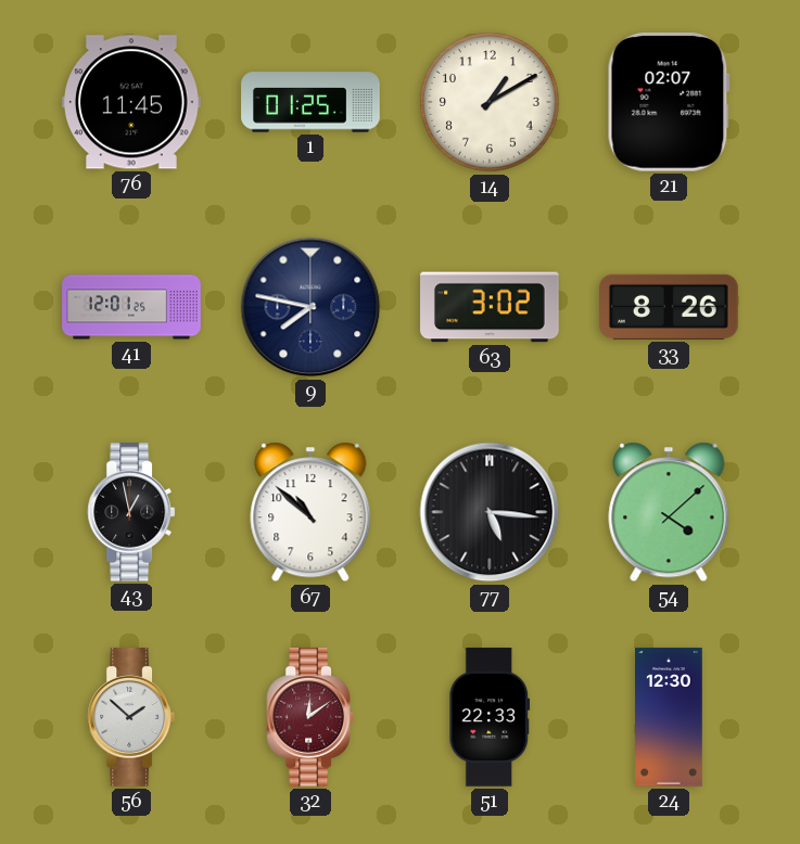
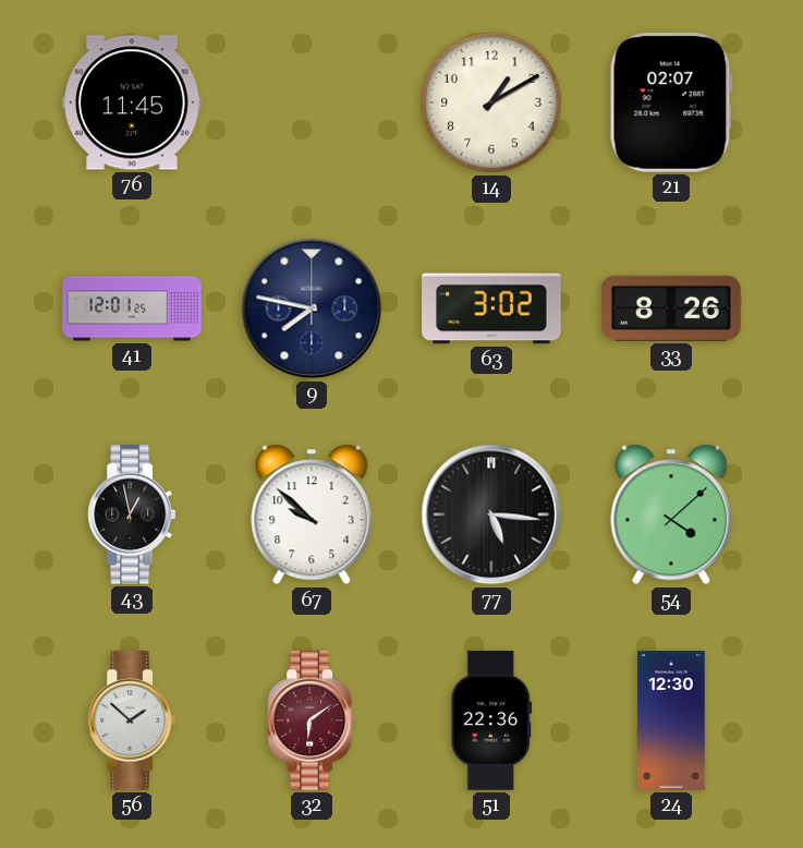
1: 01:25 -> none
67: 10:52 -> 9:52
32: 12:09 -> 6:09
51: 22:33 -> 22:36
